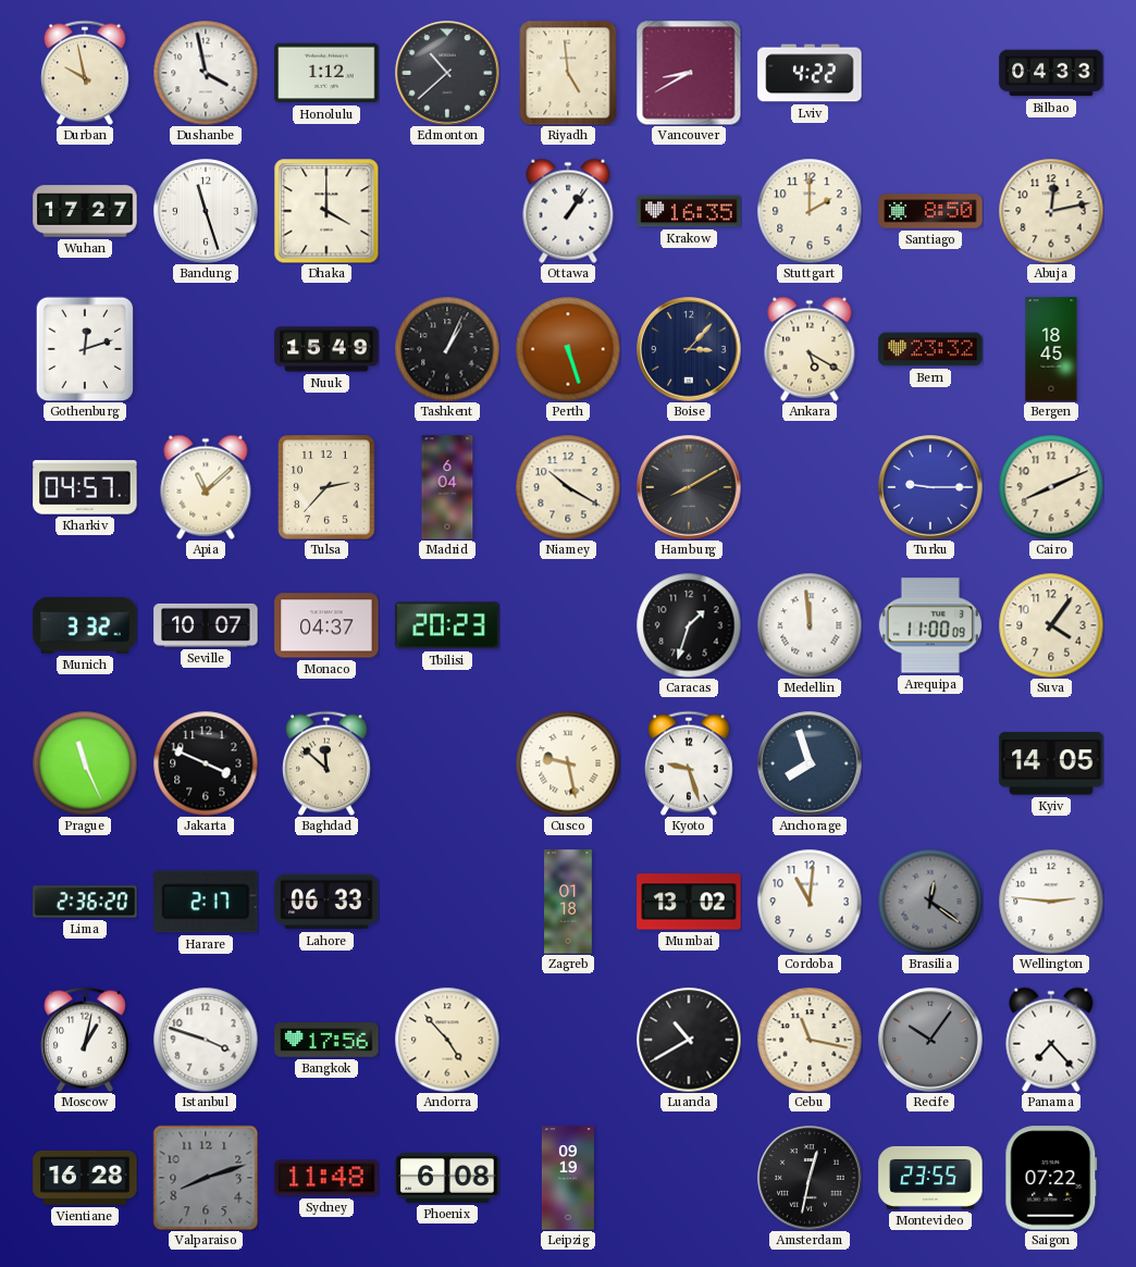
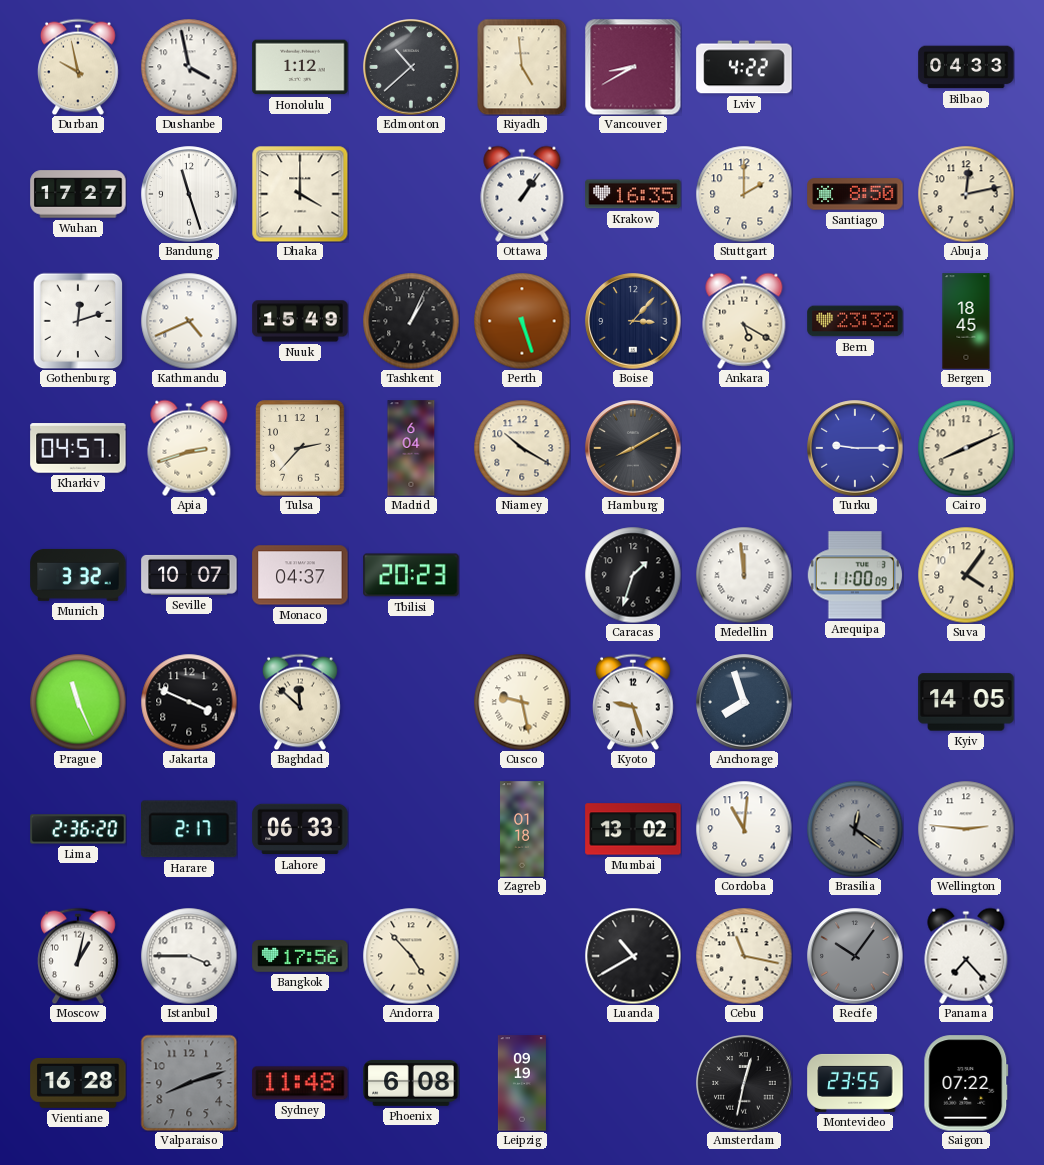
Kathmandu: none -> 4:41
Apia: 11:08 -> 2:42
Istanbul: 3:48 -> 3:45
